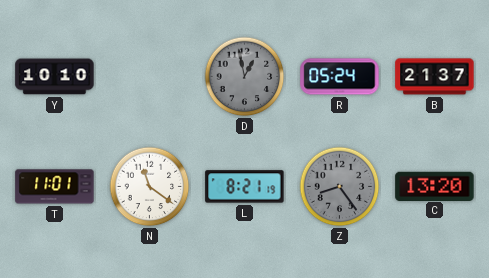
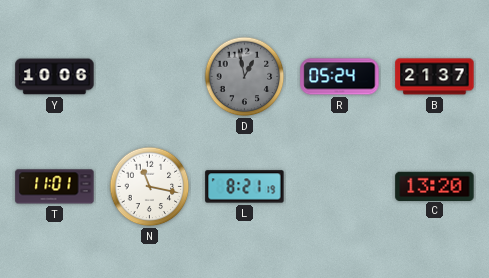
Y: 10:10 -> 10:06
N: 11:21 -> 11:17
Z: 8:24 -> none
